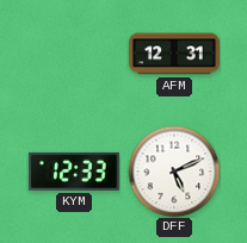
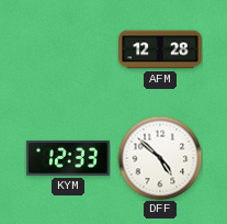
AFM: 12:31 -> 12:28
DFF: 5:11 -> 4:52
